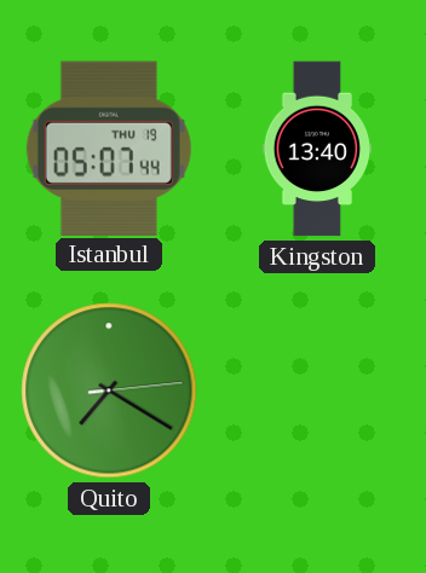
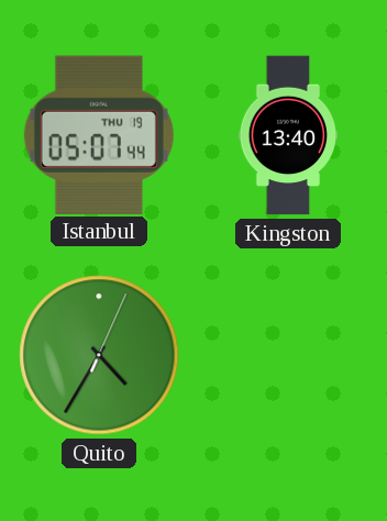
Quito: 7:20 -> 4:35
